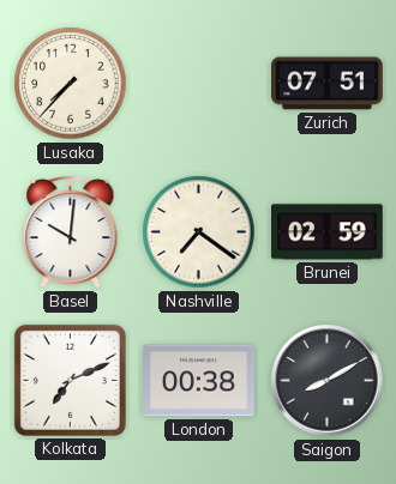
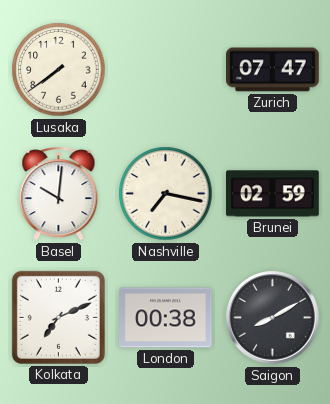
Lusaka: 7:37 -> 7:39
Zurich: 07:51 -> 07:47
Nashville: 7:21 -> 7:17
